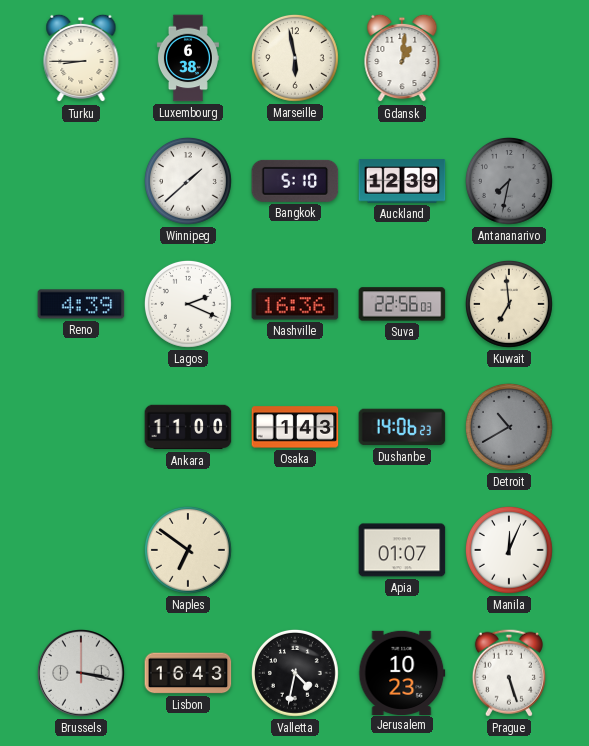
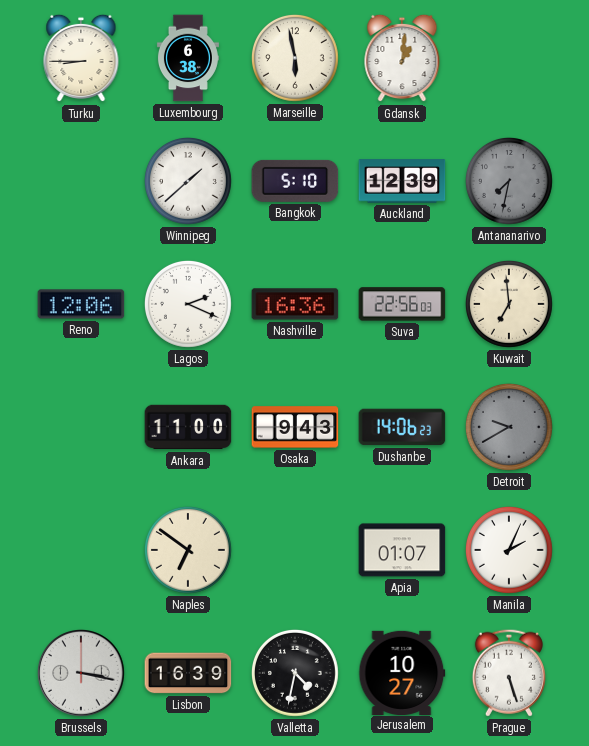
Reno: 4:39 -> 12:06
Osaka: 1:43 -> 9:43
Detroit: 10:40 -> 9:40
Manila: 12:04 -> 2:04
Lisbon: 16:43 -> 16:39
Jerusalem: 10:23 -> 10:27
